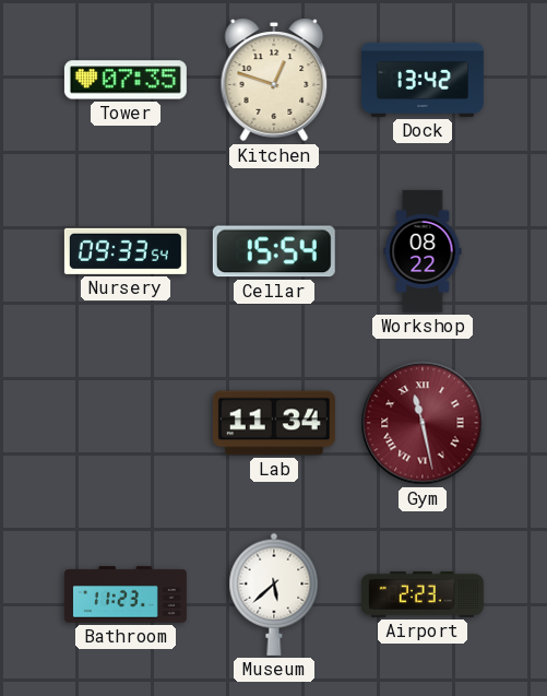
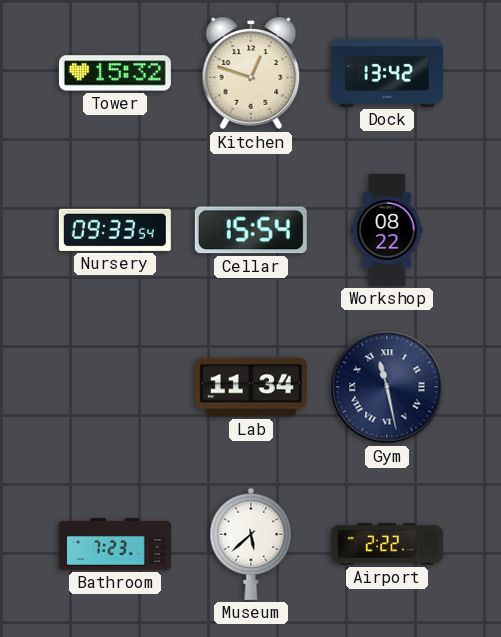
Tower: 07:35 -> 15:32
Gym dial: burgundy -> navy
Bathroom: 11:23 -> 7:23
Airport: 2:23 -> 2:22
